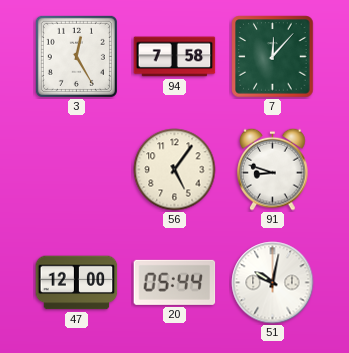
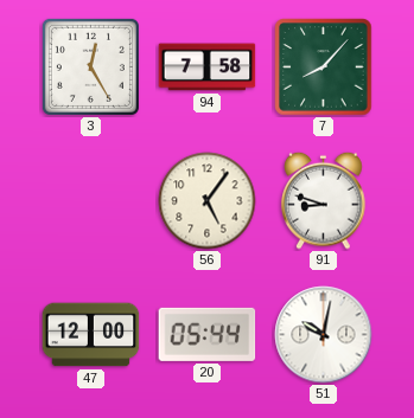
7: 12:07 -> 8:07
